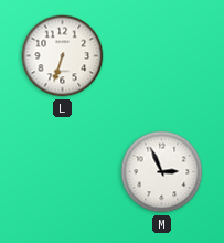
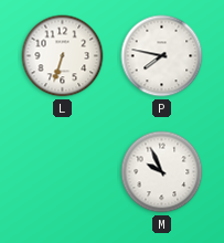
P: none -> 7:47
M: 2:56 -> 9:56
